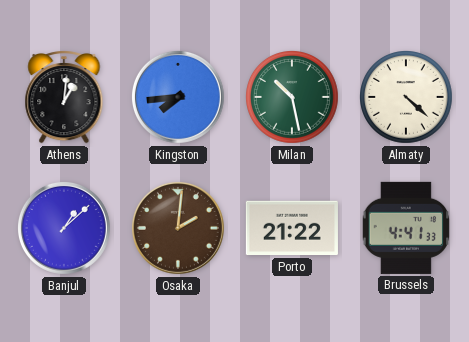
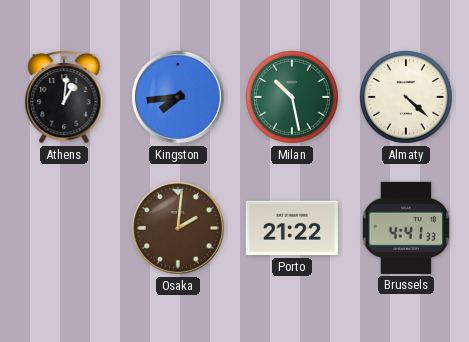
Banjul: 1:08 -> none
